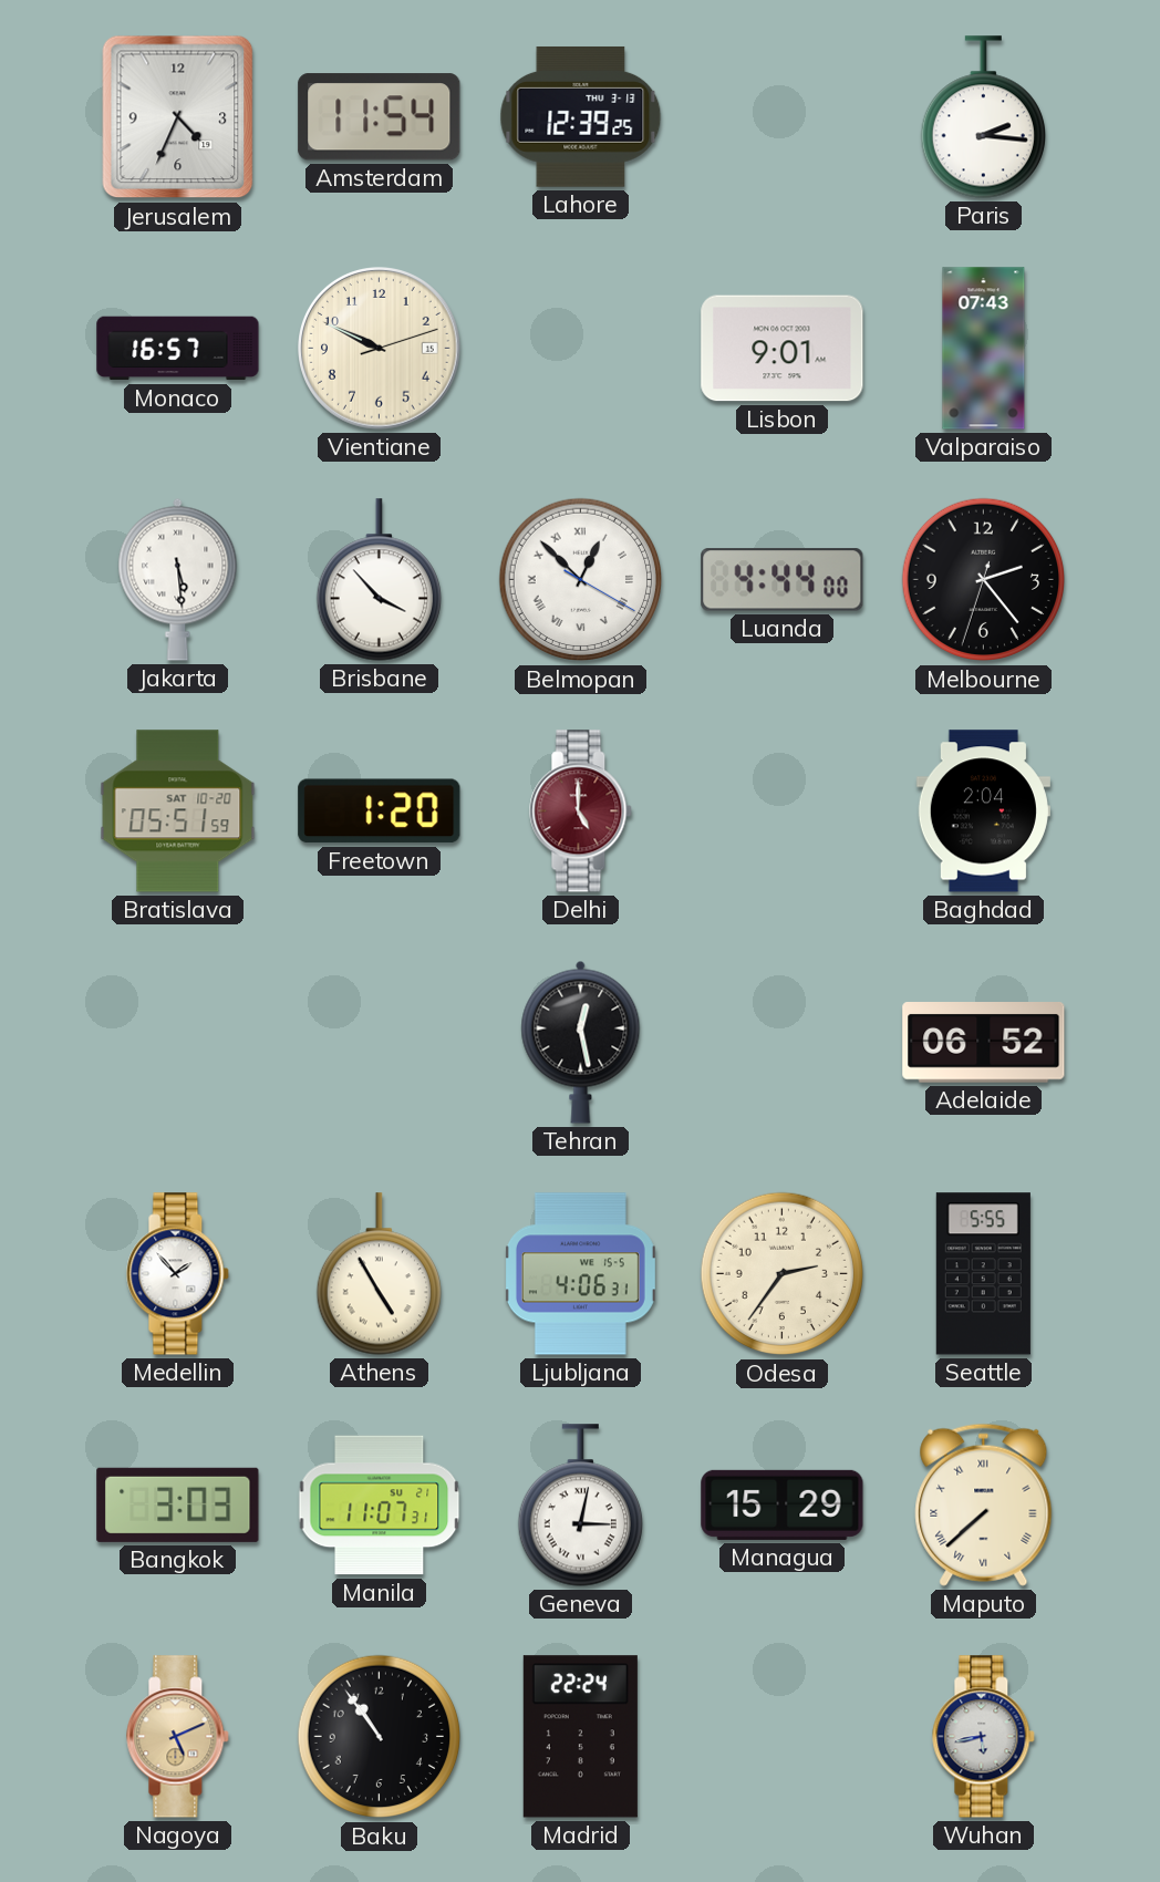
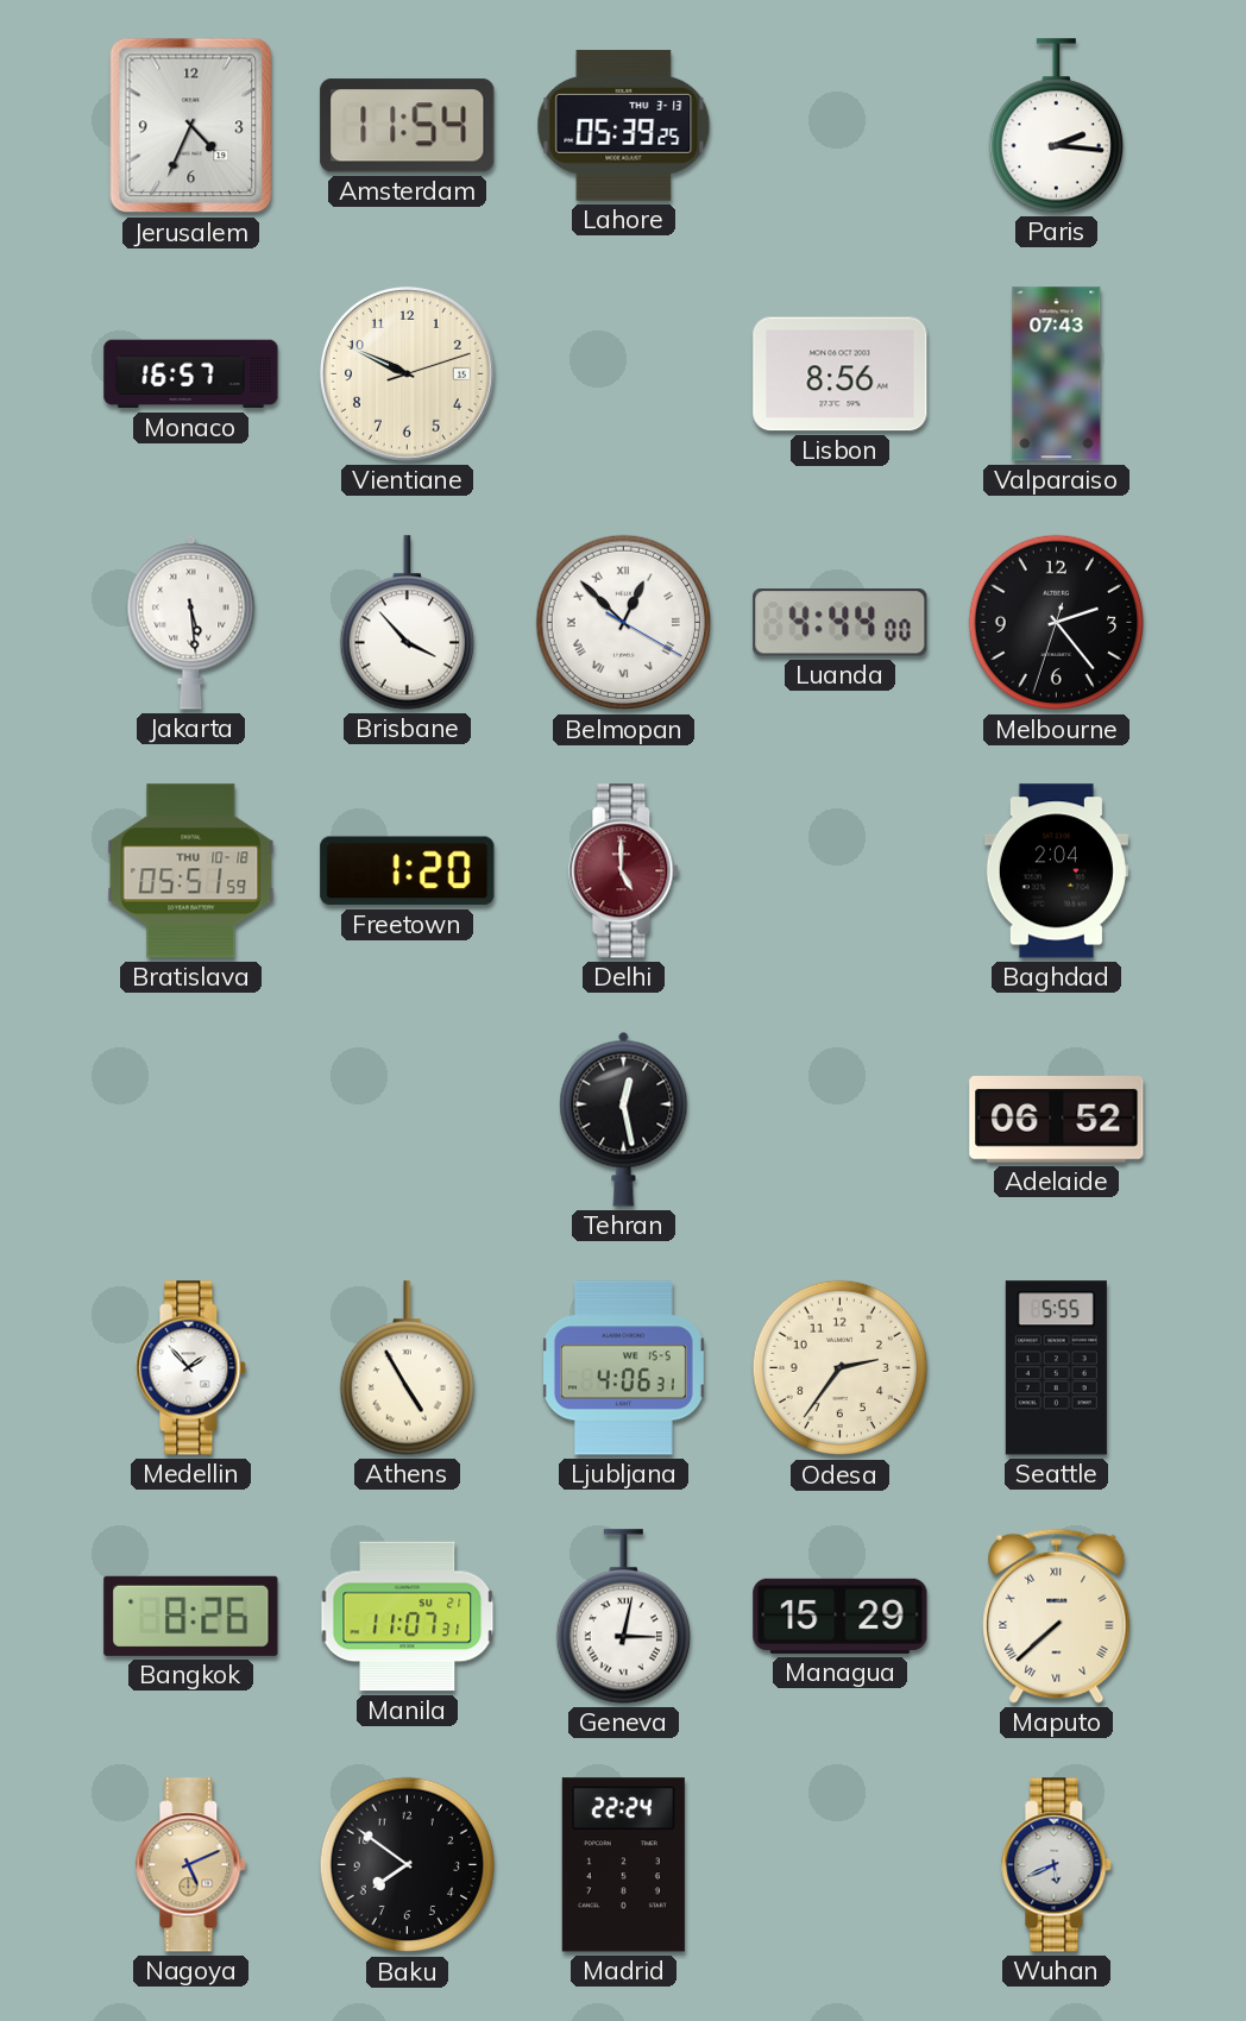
Lahore: 12:39 -> 05:39
Lisbon: 9:01 -> 8:56
Bratislava date: SAT 10-20 -> THU 10-18
Bangkok: 3:03 -> 8:26
Baku: 10:54 -> 7:51
Wuhan: 5:43 -> 5:41
